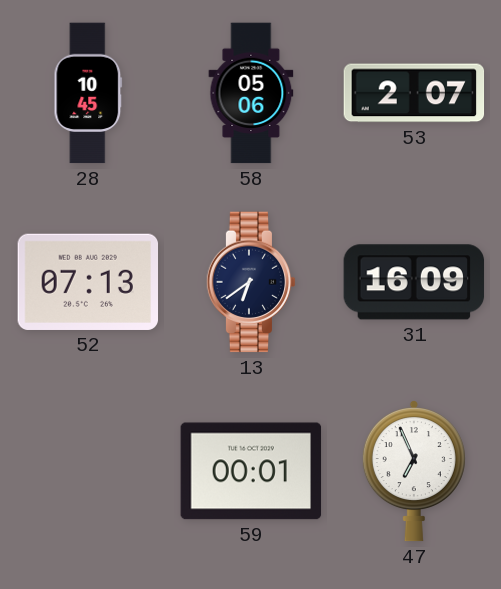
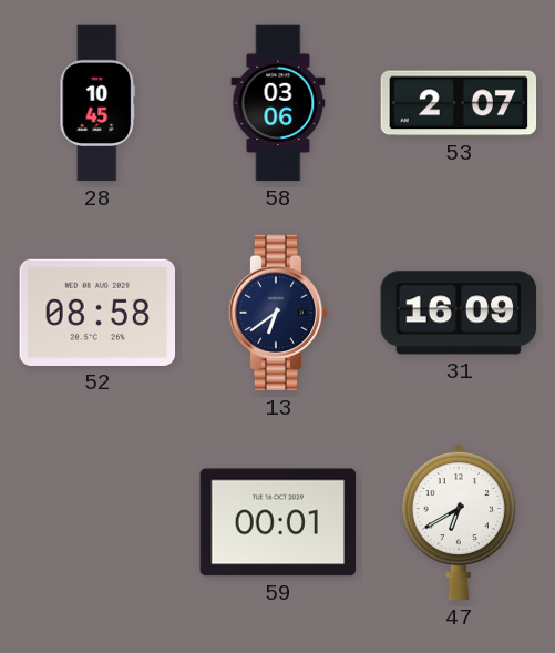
58: 05:06 -> 03:06
52: 07:13 -> 08:58
47: 6:56 -> 6:40
